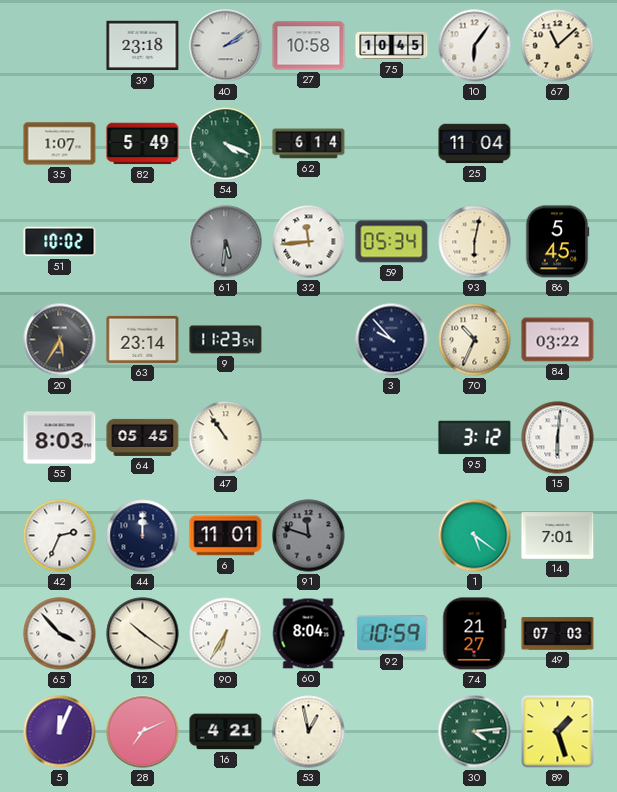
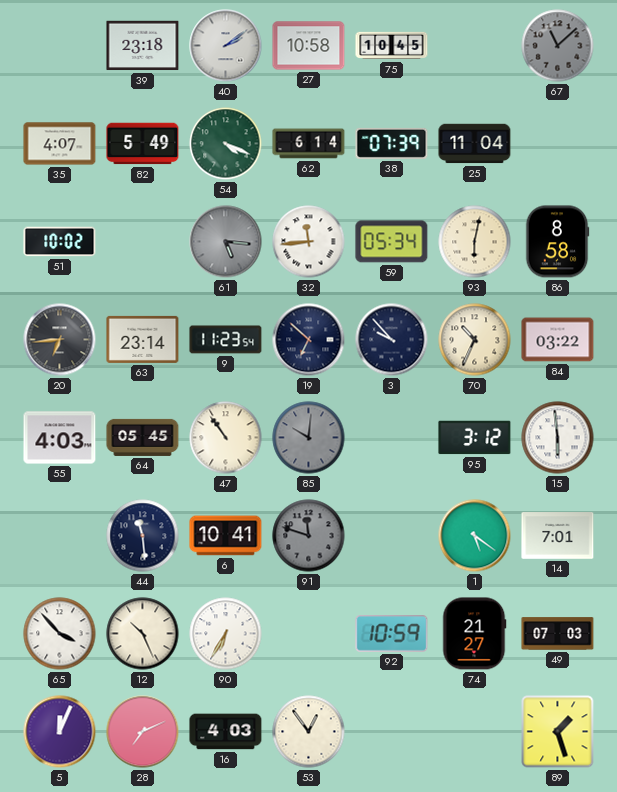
10: 6:06 -> none
67 dial: cream -> grey
35: 1:07 -> 4:07
38: none -> 07:39
61: 5:31 -> 5:16
86: 5:45 -> 8:58
20: 5:35 -> 6:44
19: none -> 6:52
55: 8:03 -> 4:03
85: none -> 10:01
15: 6:01 -> 5:59
42: 2:34 -> none
44: 12:00 -> 11:29
6: 11:01 -> 10:41
12: 10:21 -> 10:26
60: 8:04 -> none
16: 4:21 -> 4:03
53: 12:58 -> 12:54
30: 4:14 -> none
